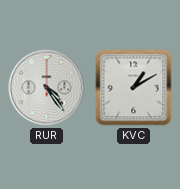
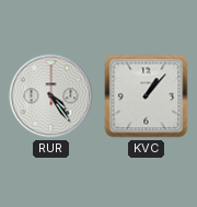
KVC: 1:10 -> 1:07
